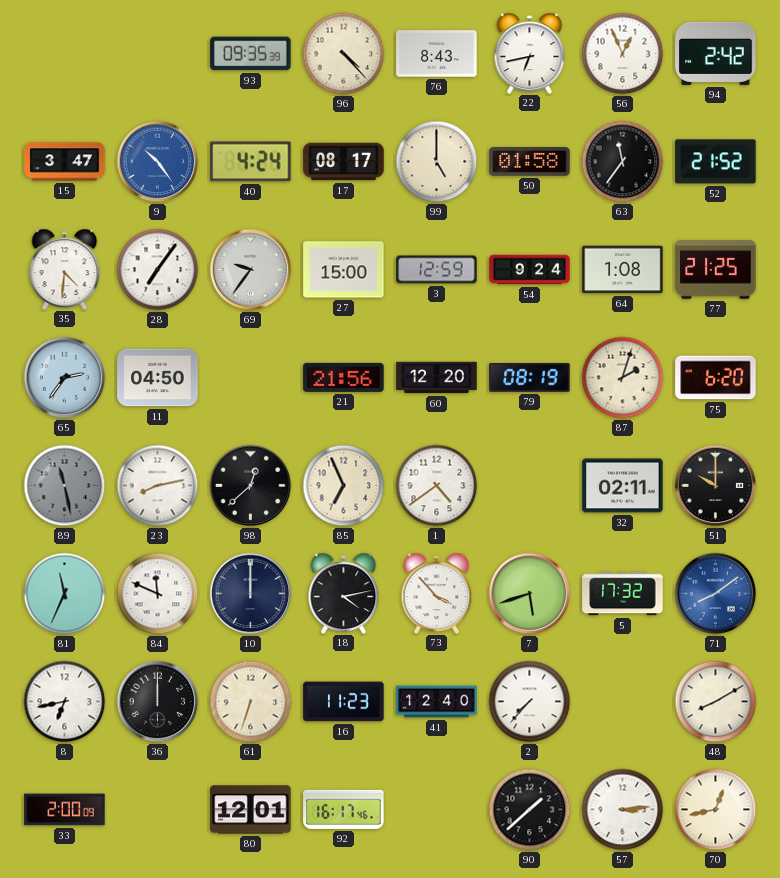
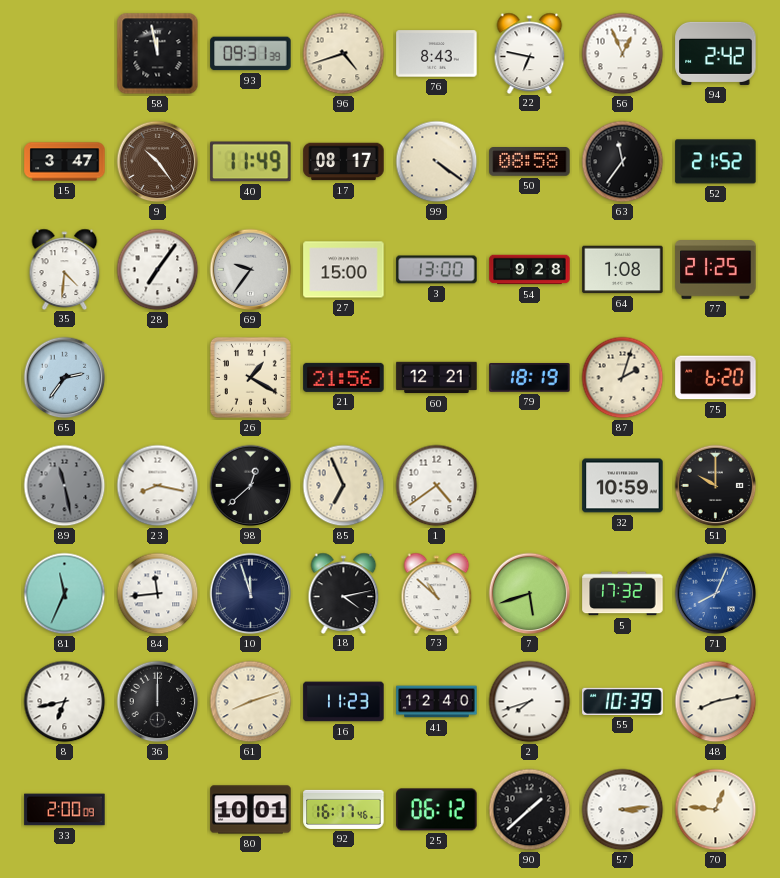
58: none -> 11:58
93: 09:35 -> 09:31
96: 4:23 -> 4:42
22: 6:43 -> 6:47
9 dial: blue -> brown
40: 4:24 -> 11:49
99: 5:00 -> 4:21
50: 01:58 -> 08:58
3: 12:59 -> 13:00
54: 9:24 -> 9:28
11: 04:50 -> none
26: none -> 1:20
60: 12:20 -> 12:21
79: 08:19 -> 18:19
23: 8:13 -> 8:17
32: 02:11 -> 10:59
84: 11:49 -> 11:44
10: 12:00 -> 11:57
73: 3:53 -> 10:52
71: 8:09 -> 8:04
61: 6:33 -> 8:12
2: 7:37 -> 7:42
55: none -> 10:39
48: 8:10 -> 8:13
80: 12:01 -> 10:01
25: none -> 06:12
70: 12:43 -> 12:46
